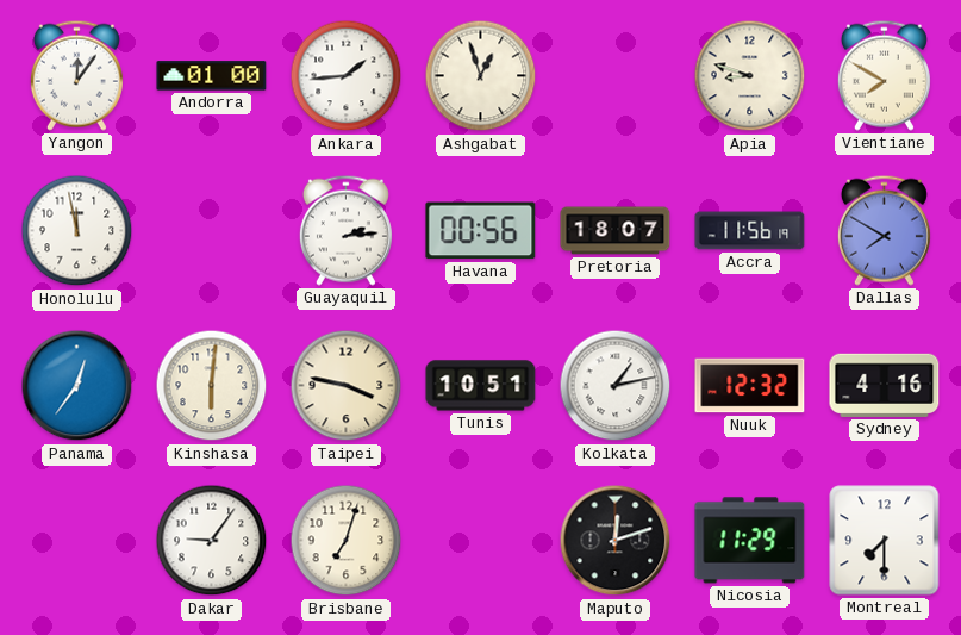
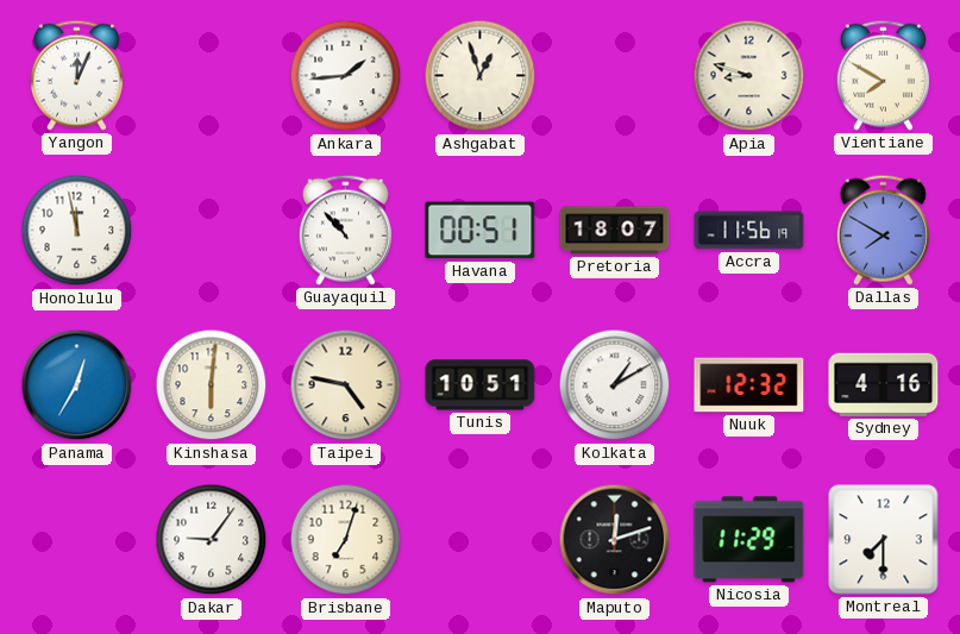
Yangon: 12:06 -> 12:04
Andorra: 01:00 -> none
Guayaquil: 2:14 -> 10:53
Havana: 00:56 -> 00:51
Panama: 12:36 -> 12:35
Taipei: 3:47 -> 4:47
Kolkata: 1:13 -> 1:10
